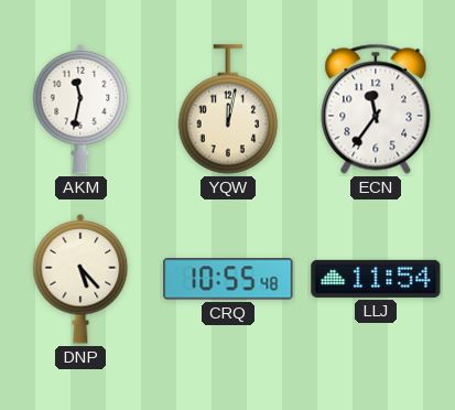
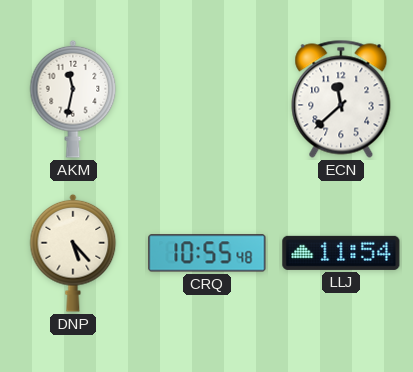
YQW: 12:02 -> none
ECN: 11:36 -> 11:38
